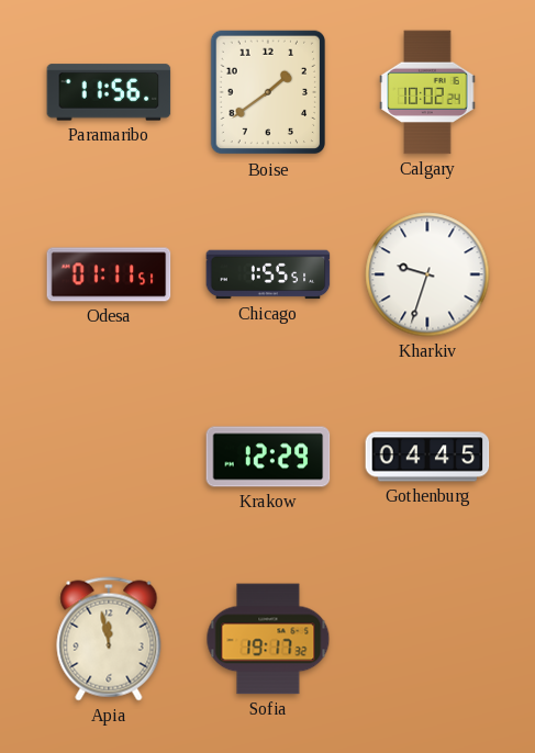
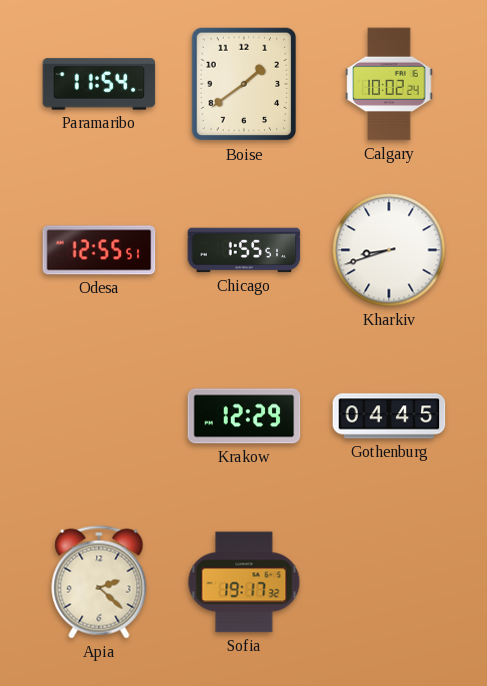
Paramaribo: 11:56 -> 11:54
Odesa: 01:11 -> 12:55
Kharkiv: 9:33 -> 8:42
Apia: 11:58 -> 2:22
